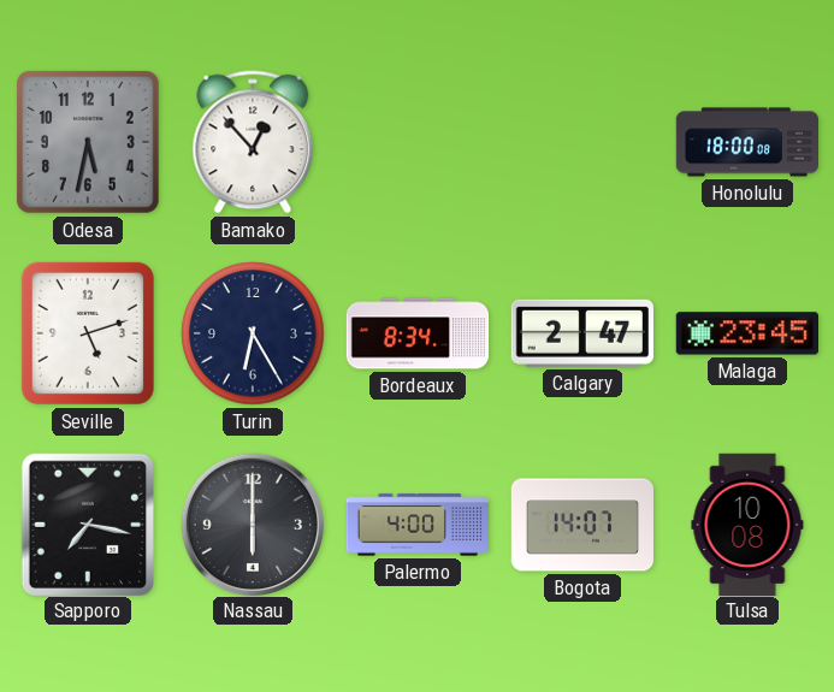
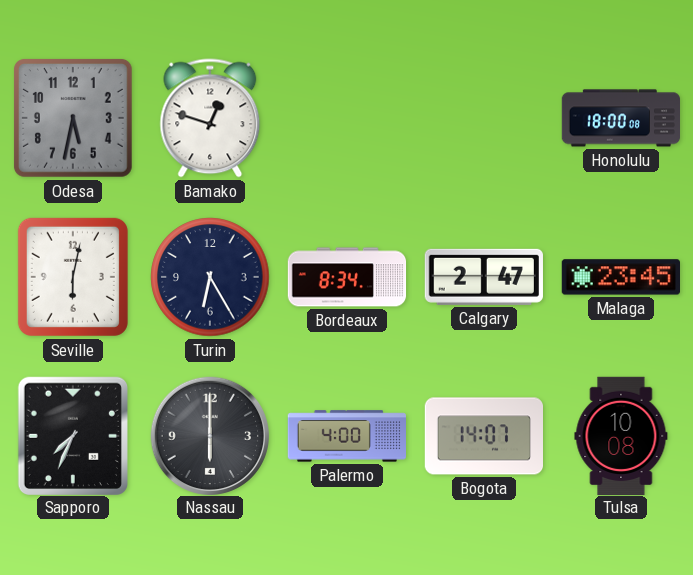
Bamako: 12:53 -> 12:48
Seville: 5:12 -> 6:02
Sapporo: 7:17 -> 7:34
